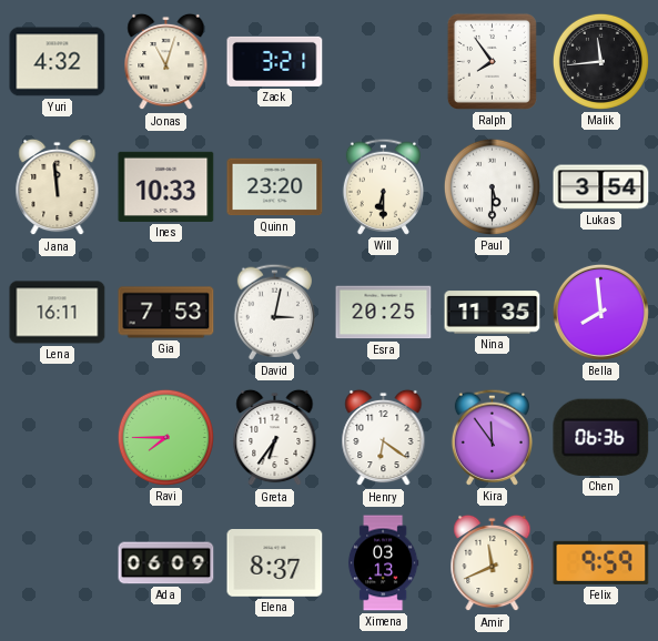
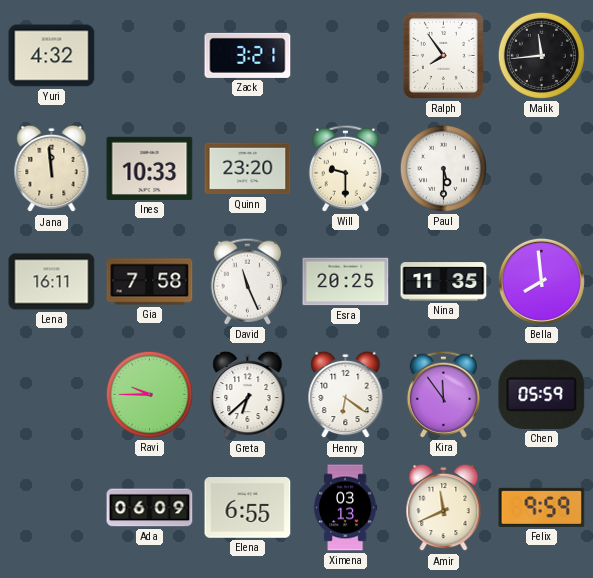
Jonas: 11:03 -> none
Will: 6:30 -> 9:30
Lukas: 3:54 -> none
Gia: 7:53 -> 7:58
David: 3:02 -> 11:26
Ravi: 7:45 -> 9:45
Greta: 6:36 -> 6:38
Chen: 06:36 -> 05:59
Elena: 8:37 -> 6:55
